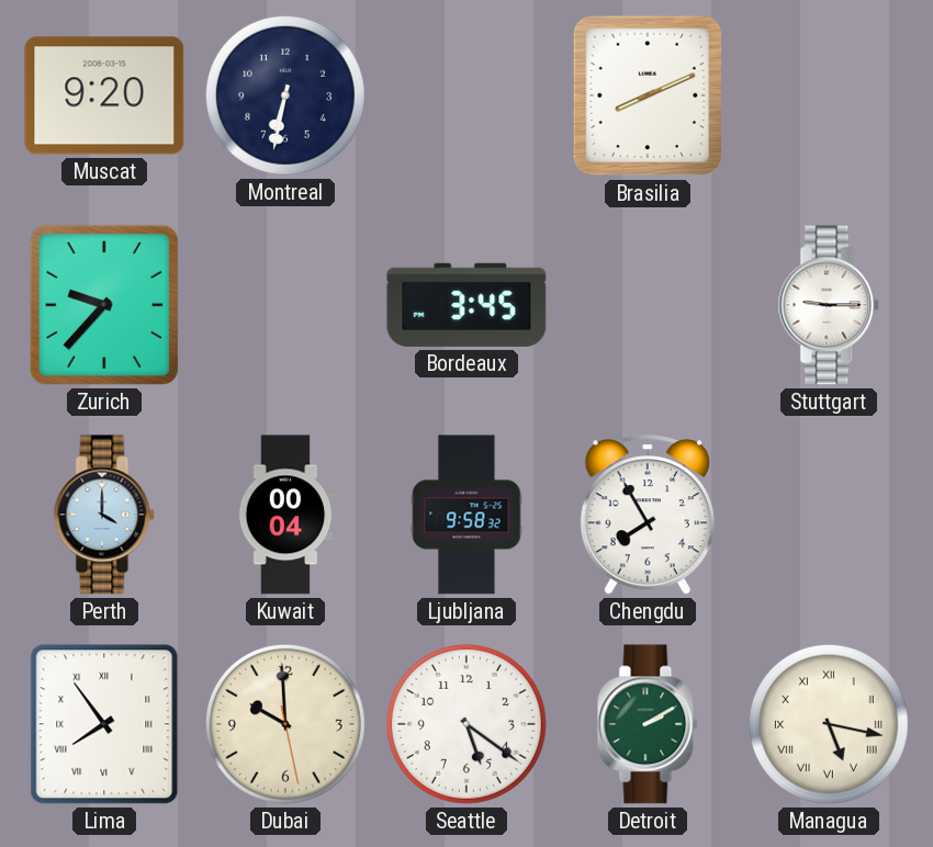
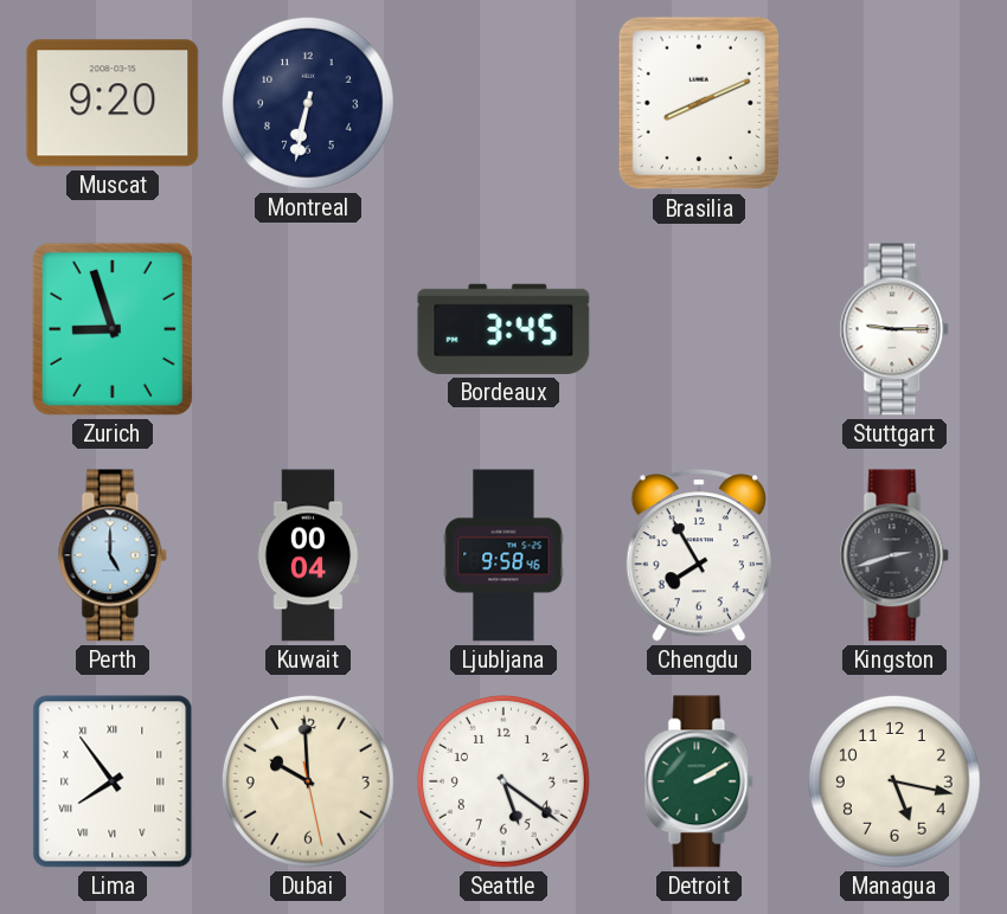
Zurich: 9:37 -> 8:57
Perth: 4:00 -> 5:00
Ljubljana: 9:58:32 -> 9:58:46
Kingston: none -> 2:42
Managua numerals: Roman -> Arabic
